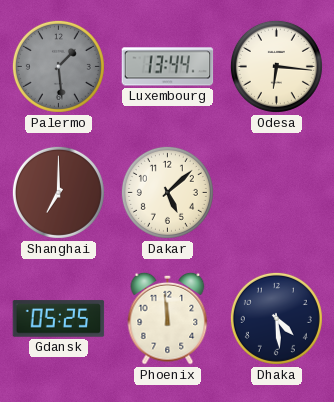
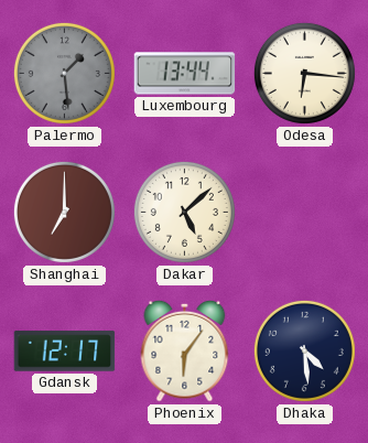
Gdansk: 05:25 -> 12:17
Phoenix: 11:59 -> 6:06
